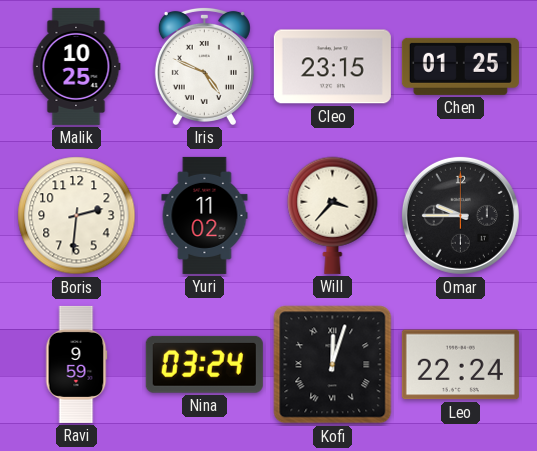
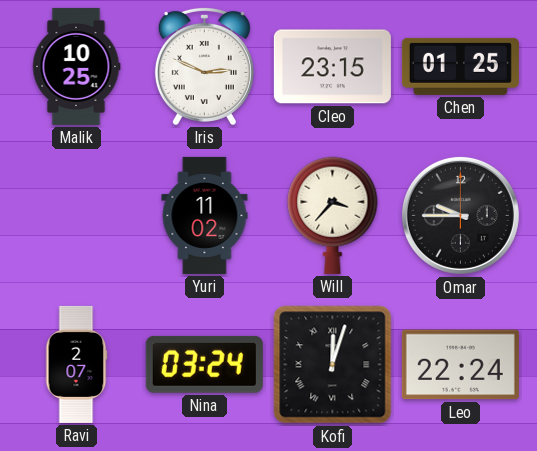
Iris: 4:49 -> 2:49
Boris: 2:31 -> none
Ravi: 9:59 -> 2:07
